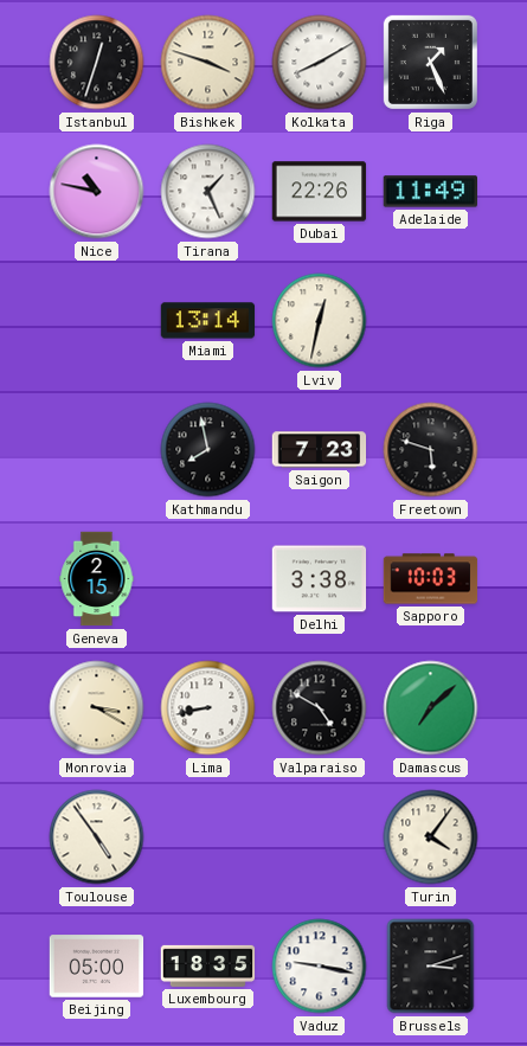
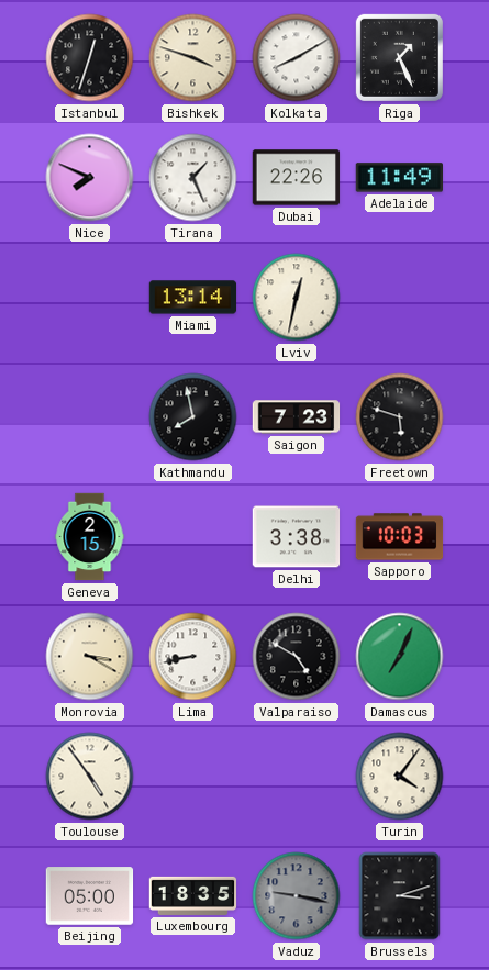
Nice: 10:47 -> 7:49
Damascus: 7:08 -> 7:04
Vaduz dial: white -> grey
